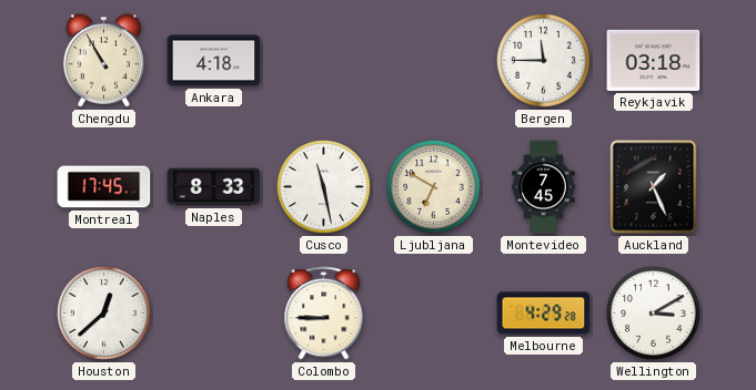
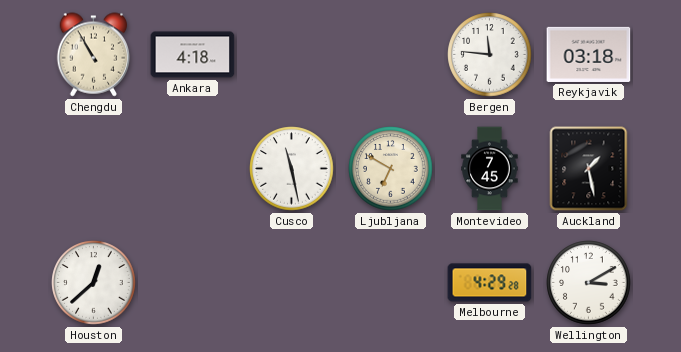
Bergen: 11:45 -> 11:46
Montreal: 17:45 -> none
Naples: 8:33 -> none
Auckland: 1:26 -> 1:28
Colombo: 8:45 -> none
